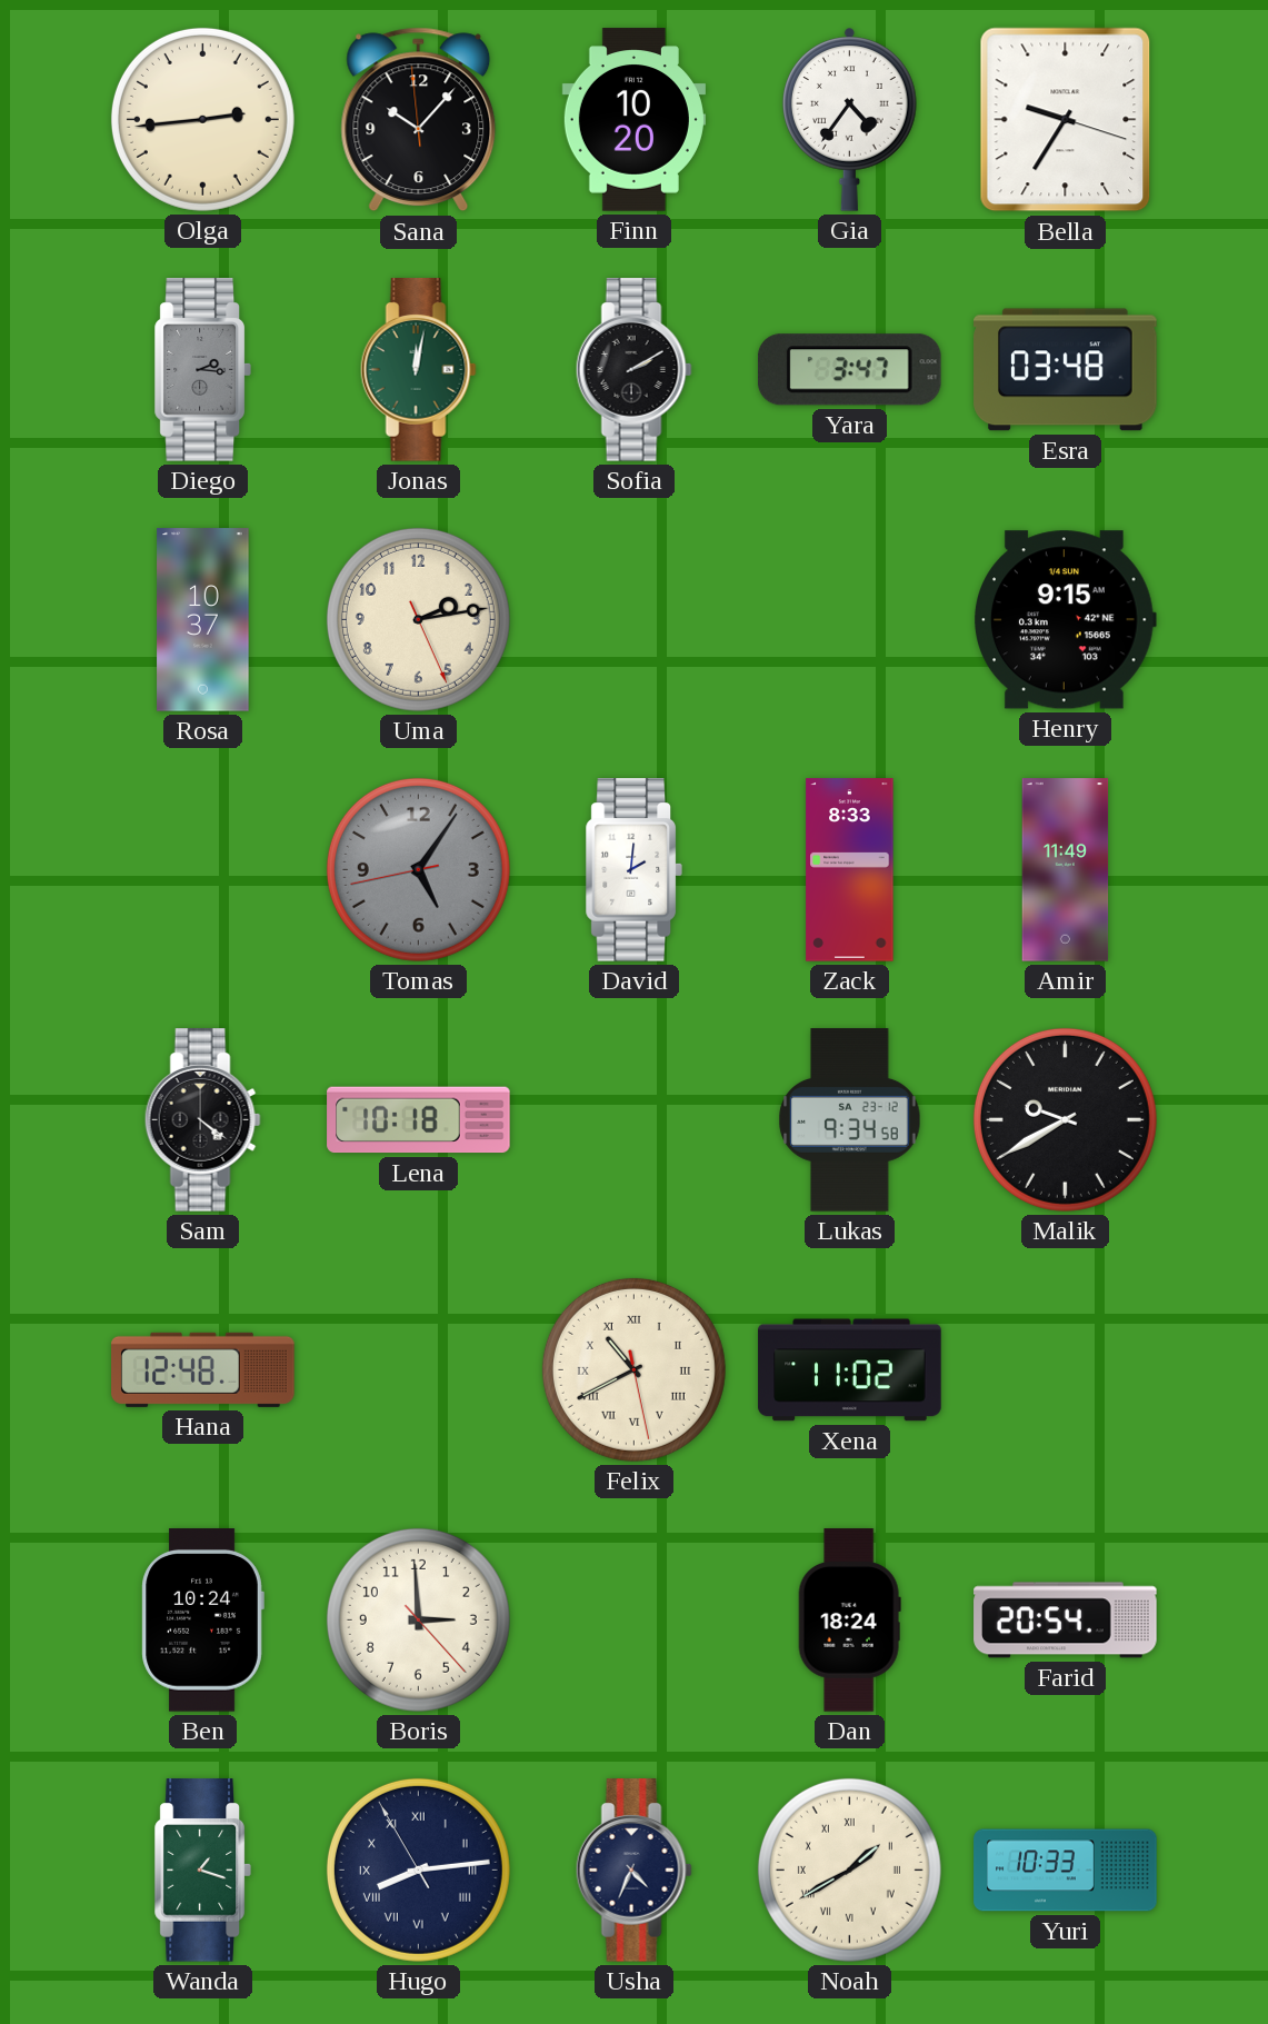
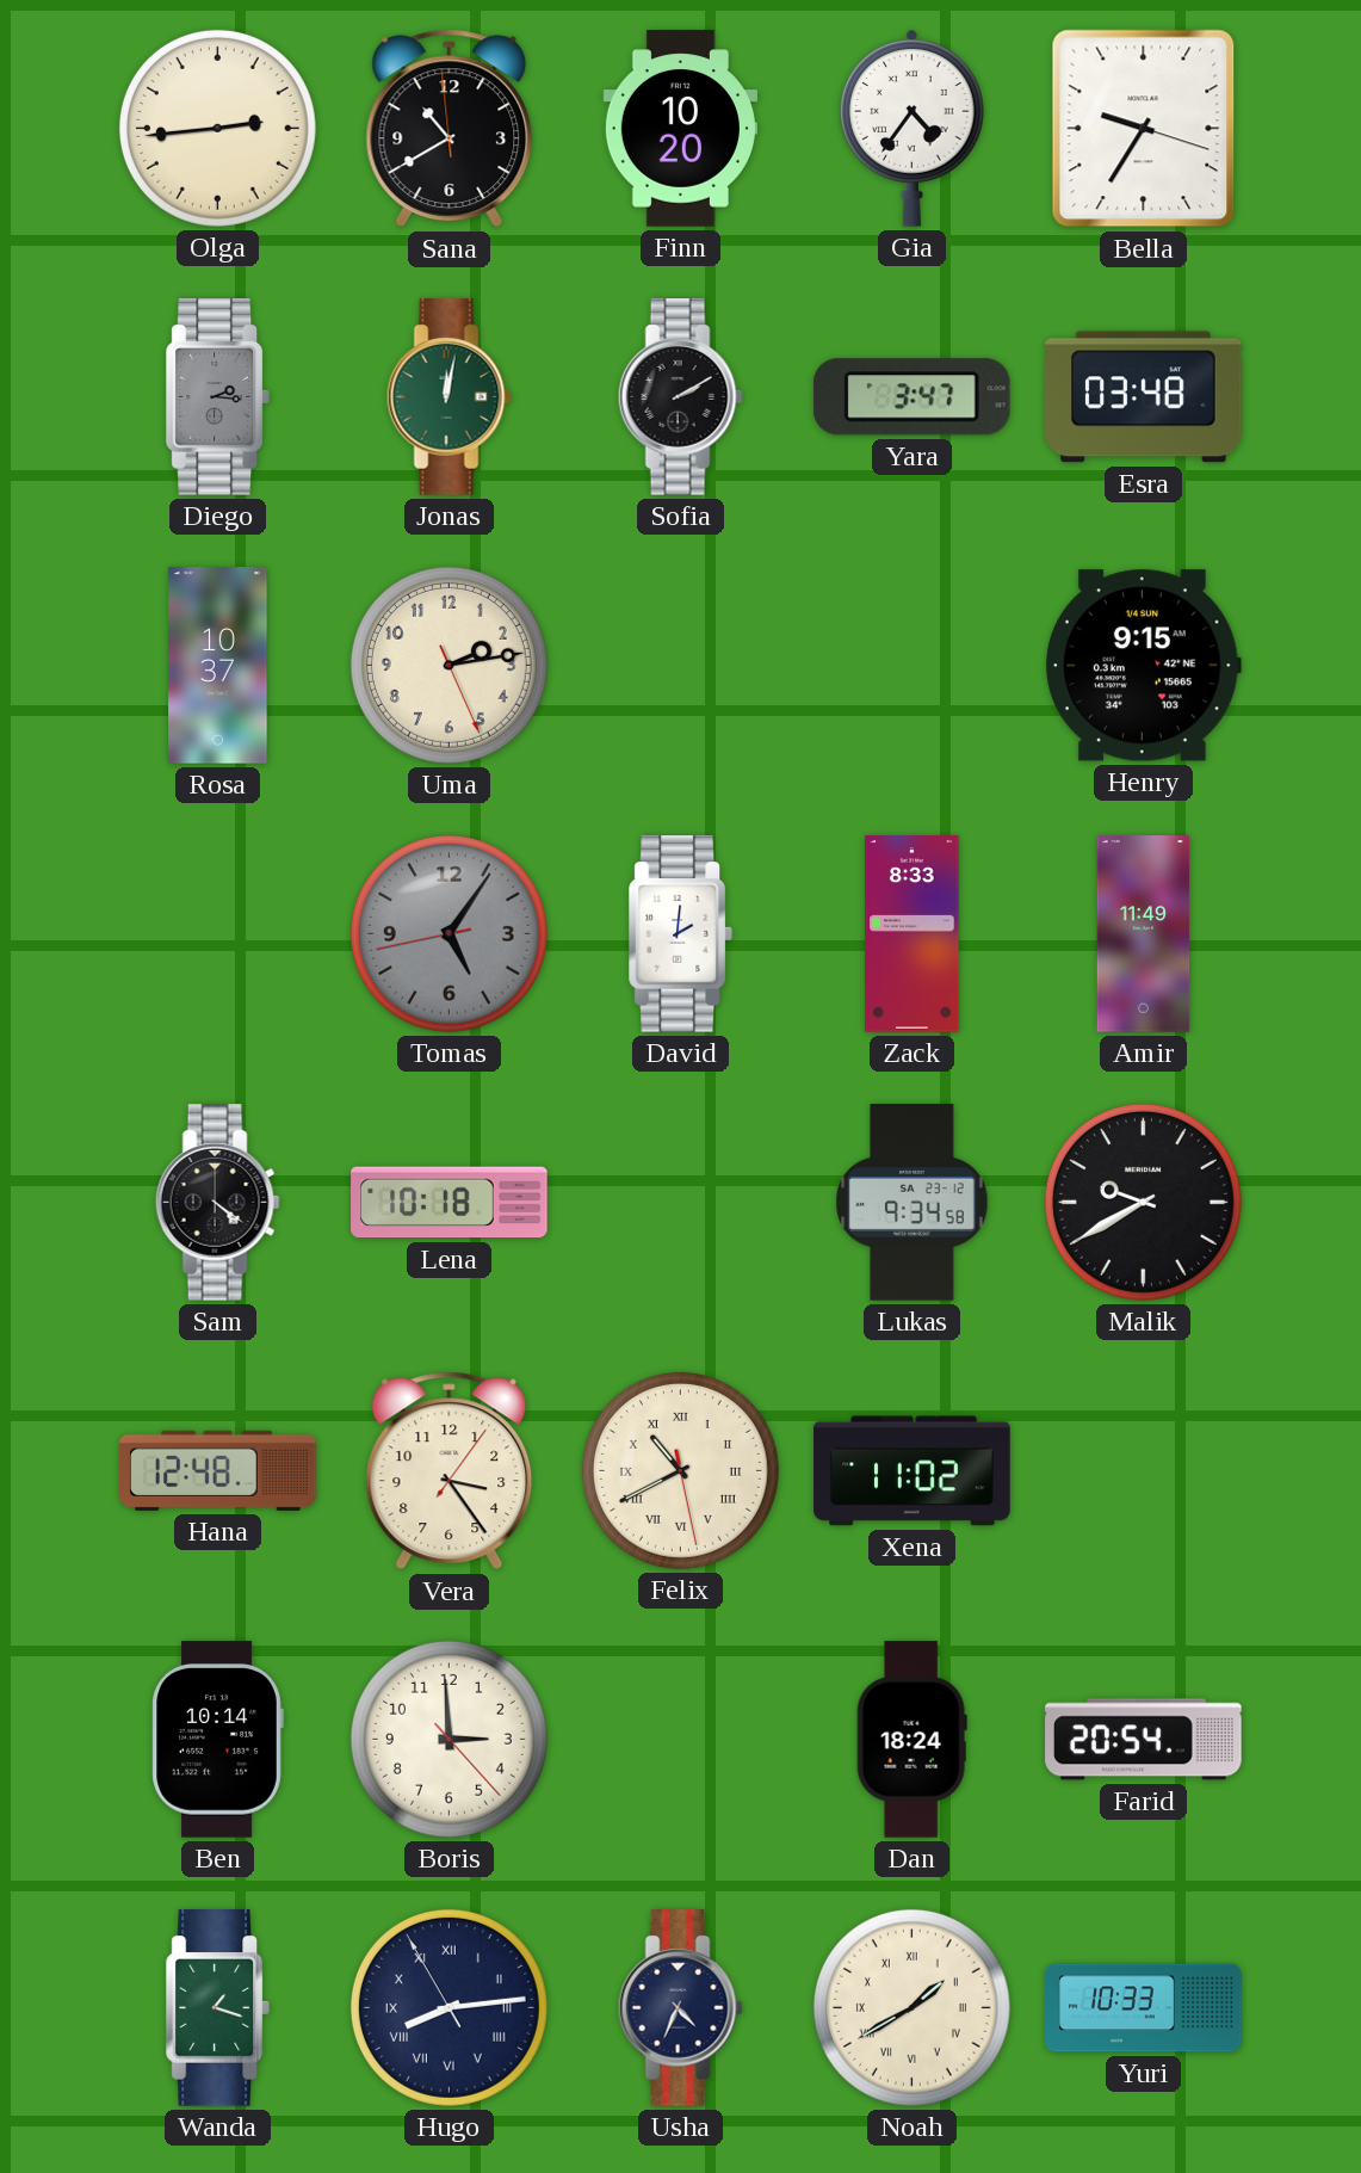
Sana: 10:06 -> 10:39
Vera: none -> 3:24
Ben: 10:24 -> 10:14
